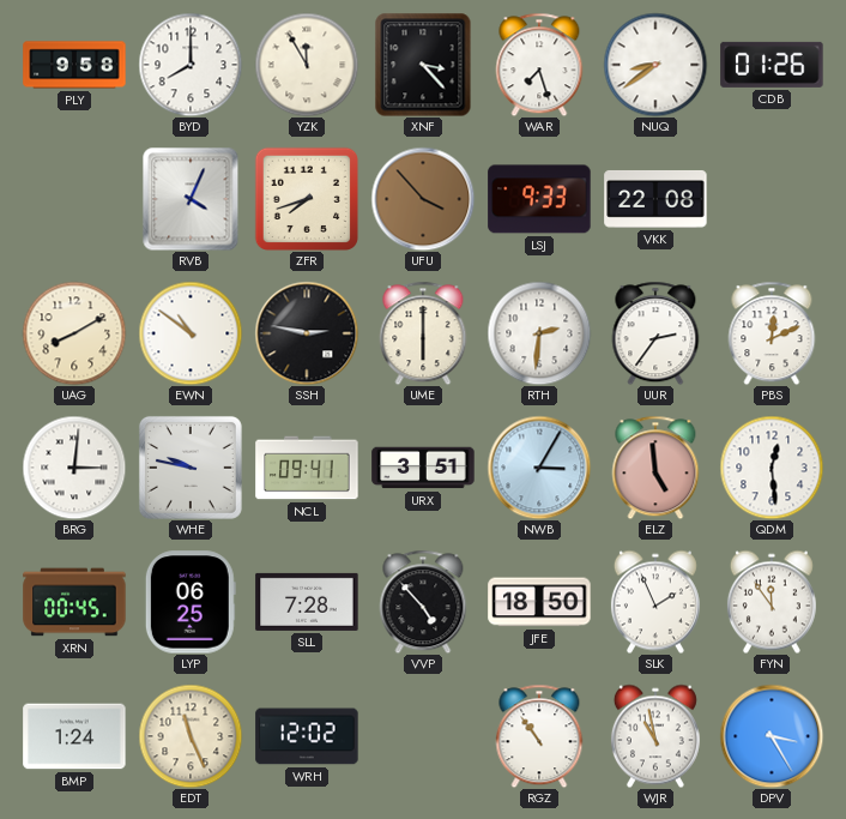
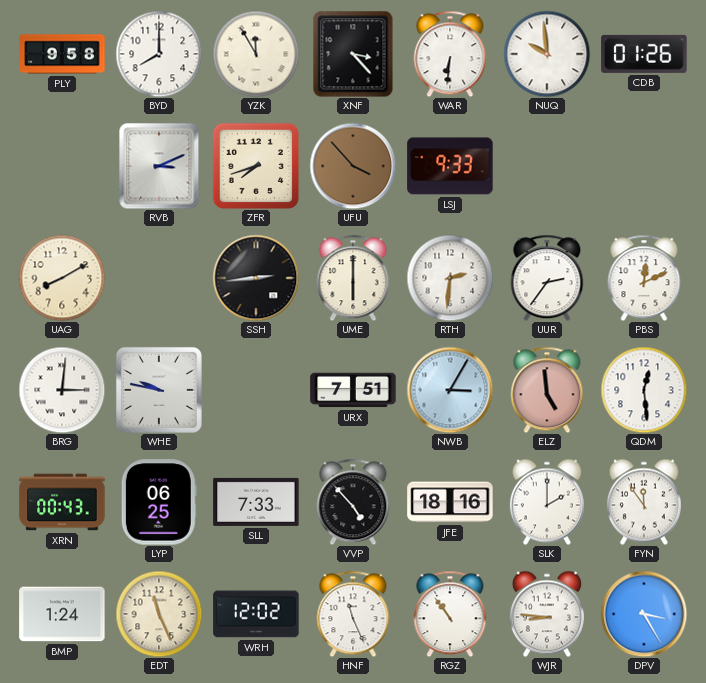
WAR: 7:27 -> 6:31
NUQ: 8:39 -> 9:59
RVB: 4:04 -> 3:11
VKK: 22:08 -> none
EWN: 10:51 -> none
SSH: 2:47 -> 2:44
NCL: 09:41 -> none
URX: 3:51 -> 7:51
XRN: 00:45 -> 00:43
SLL: 7:28 -> 7:33
JFE: 18:50 -> 18:16
SLK: 1:56 -> 2:00
HNF: none -> 11:26
WJR: 10:58 -> 8:46
